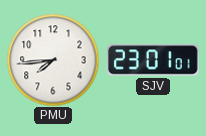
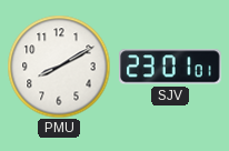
PMU: 7:44 -> 8:10
